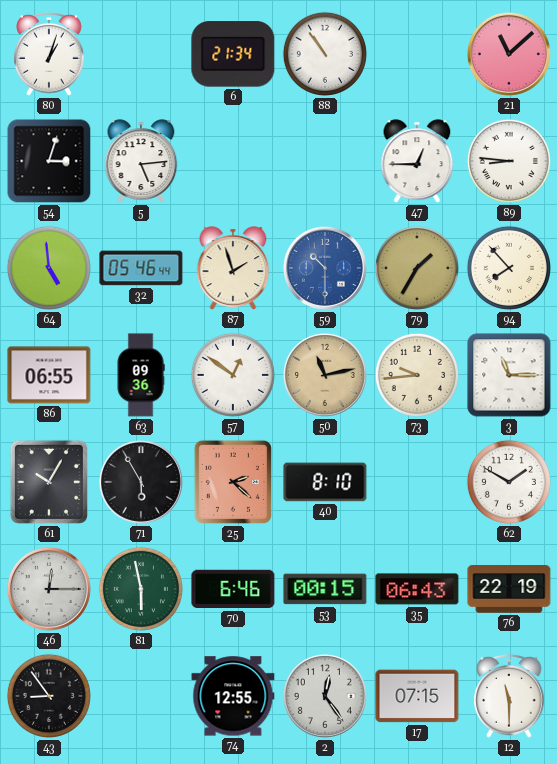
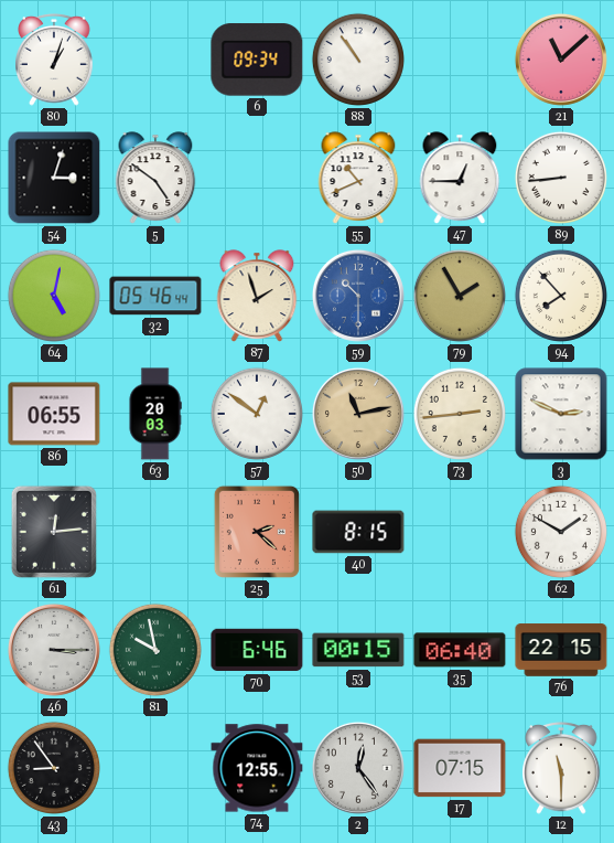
6: 21:34 -> 09:34
5: 5:14 -> 4:51
55: none -> 10:41
89: 8:46 -> 8:44
64: 4:59 -> 5:02
79: 1:35 -> 1:55
63: 09:36 -> 20:03
73: 9:44 -> 2:44
3: 11:15 -> 2:49
61: 10:05 -> 12:14
71: 5:55 -> none
40: 8:10 -> 8:15
46: 12:15 -> 3:15
81: 5:58 -> 9:58
35: 06:43 -> 06:40
76: 22:19 -> 22:15
